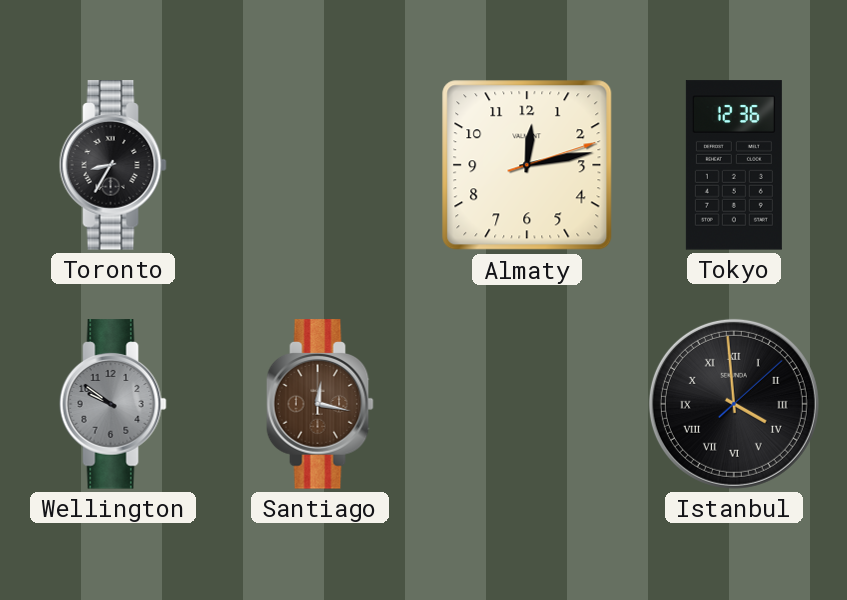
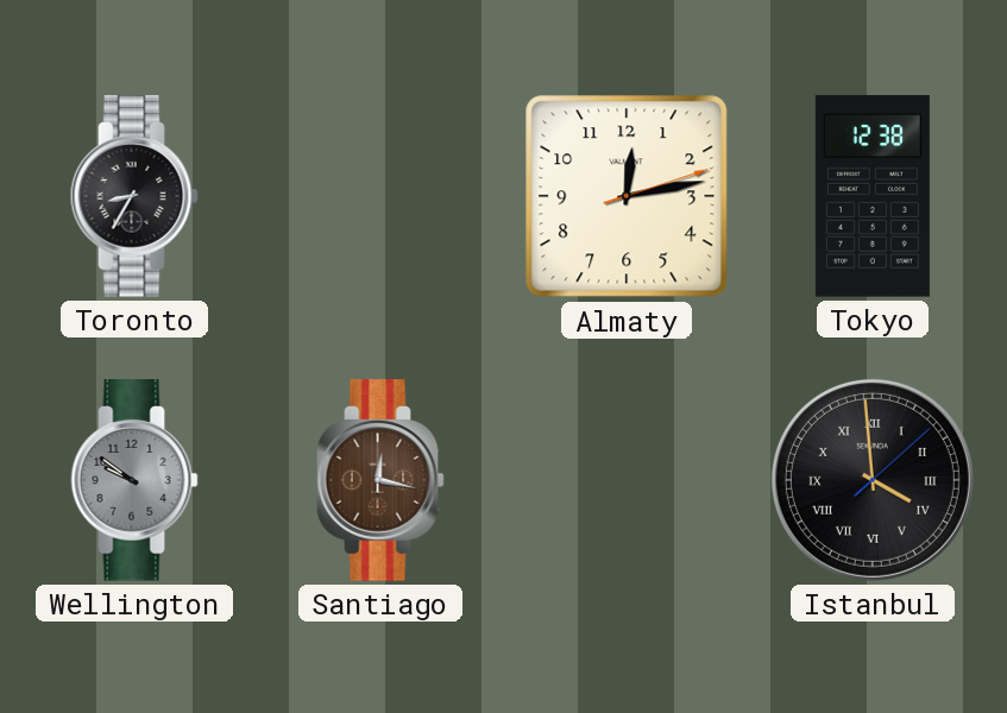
Tokyo: 12:36 -> 12:38
